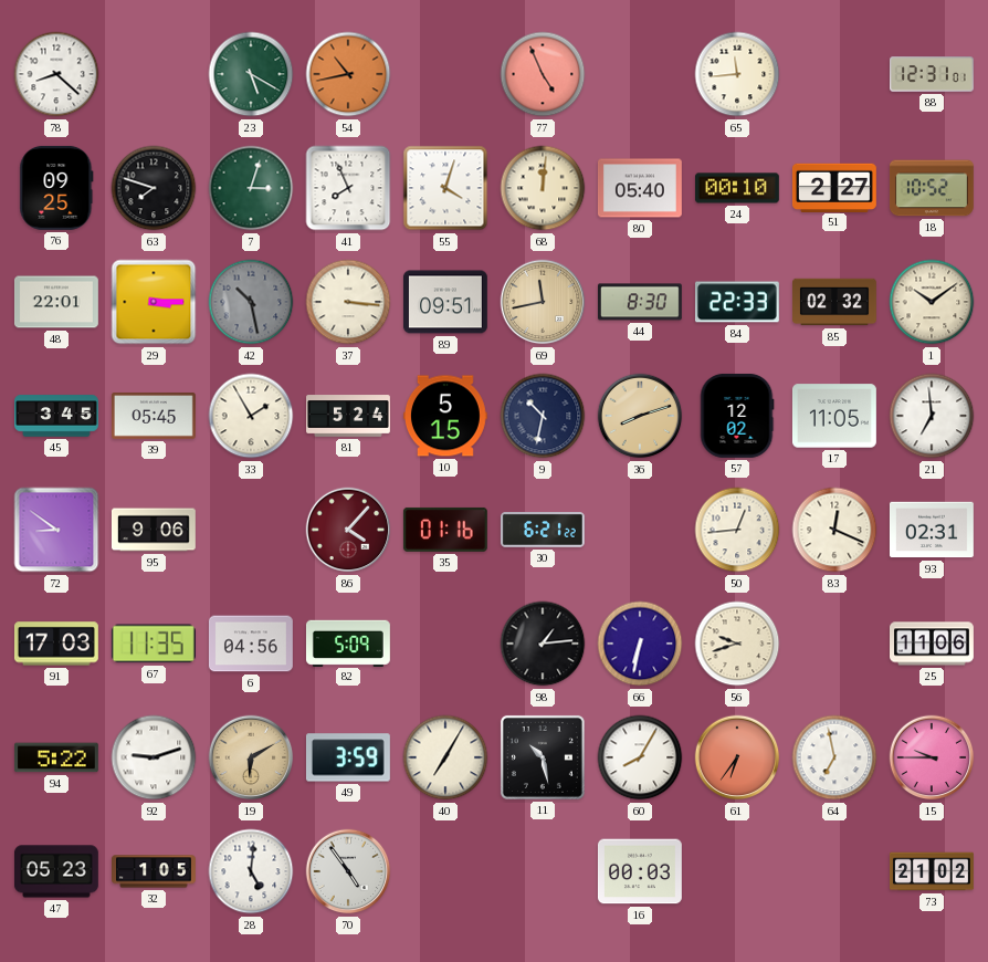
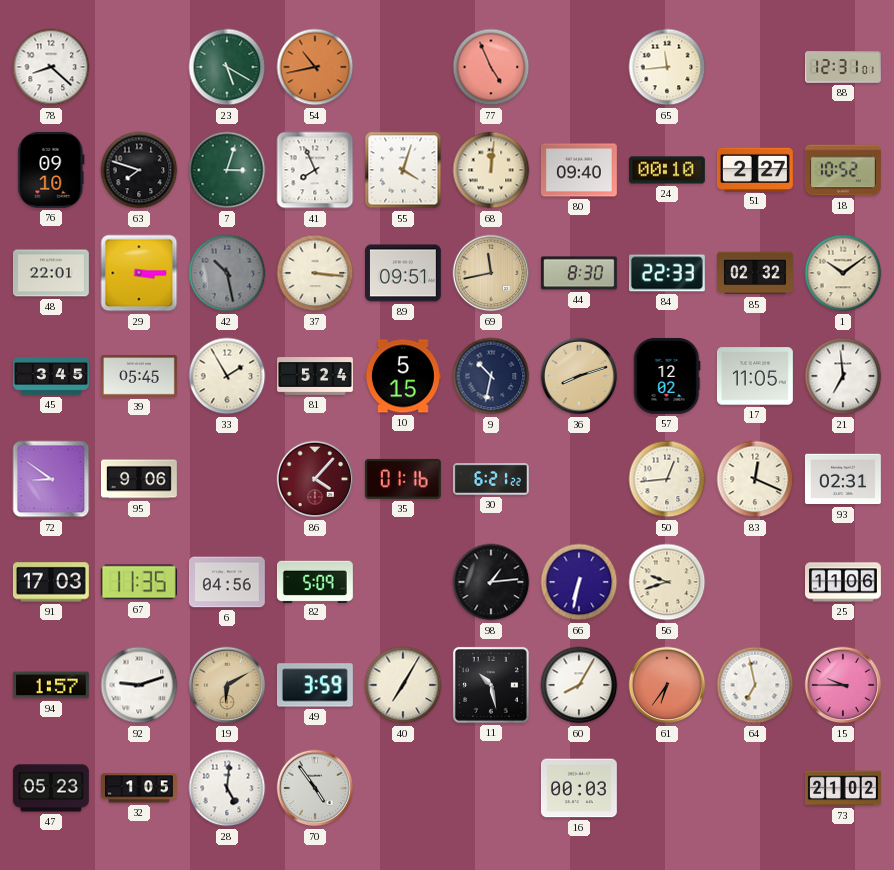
76: 09:25 -> 09:10
80: 05:40 -> 09:40
94: 5:22 -> 1:57
